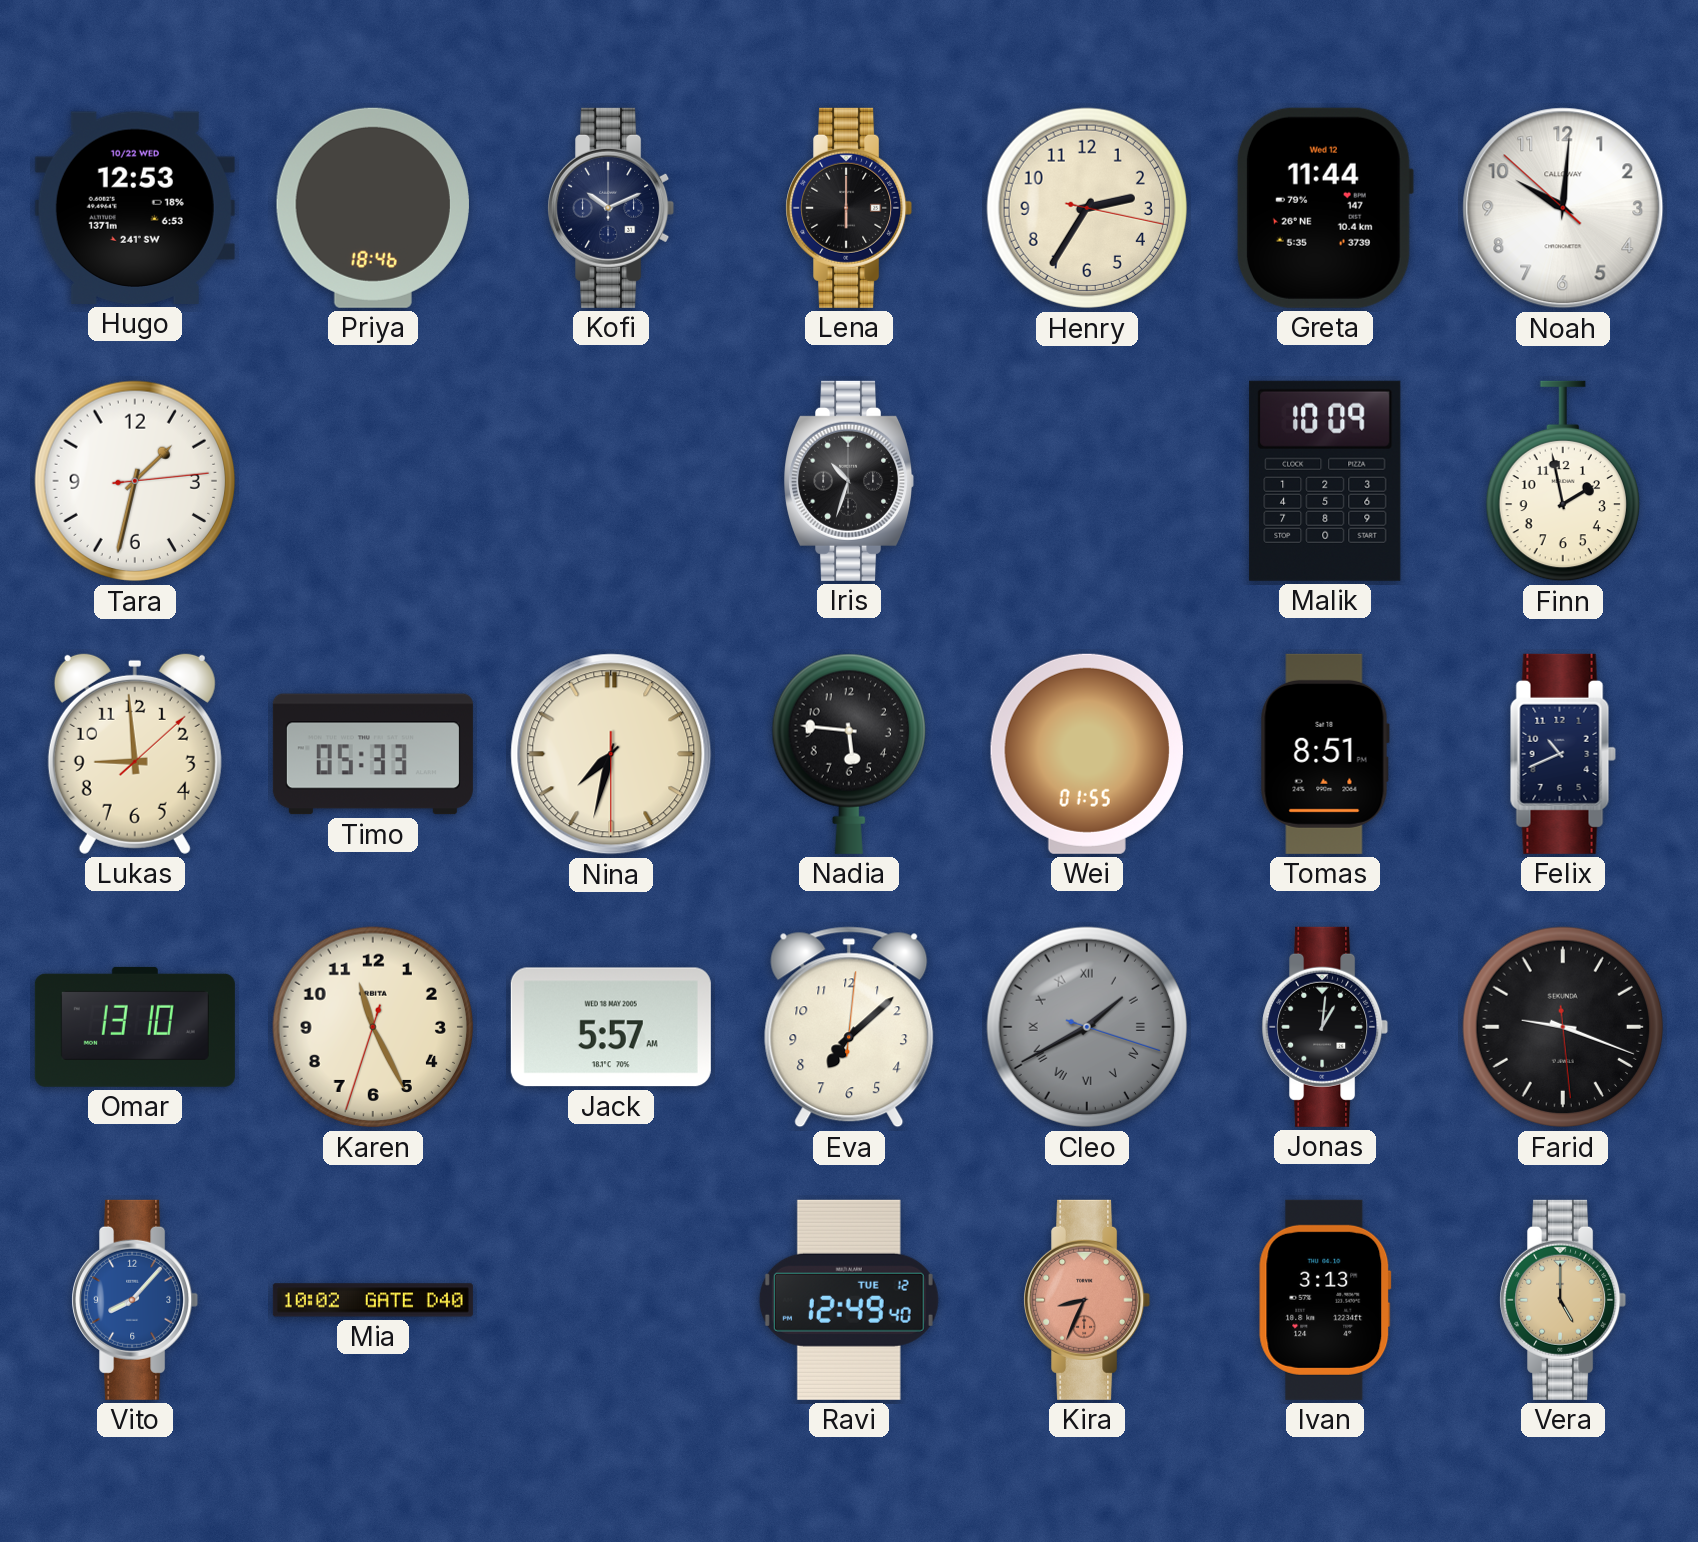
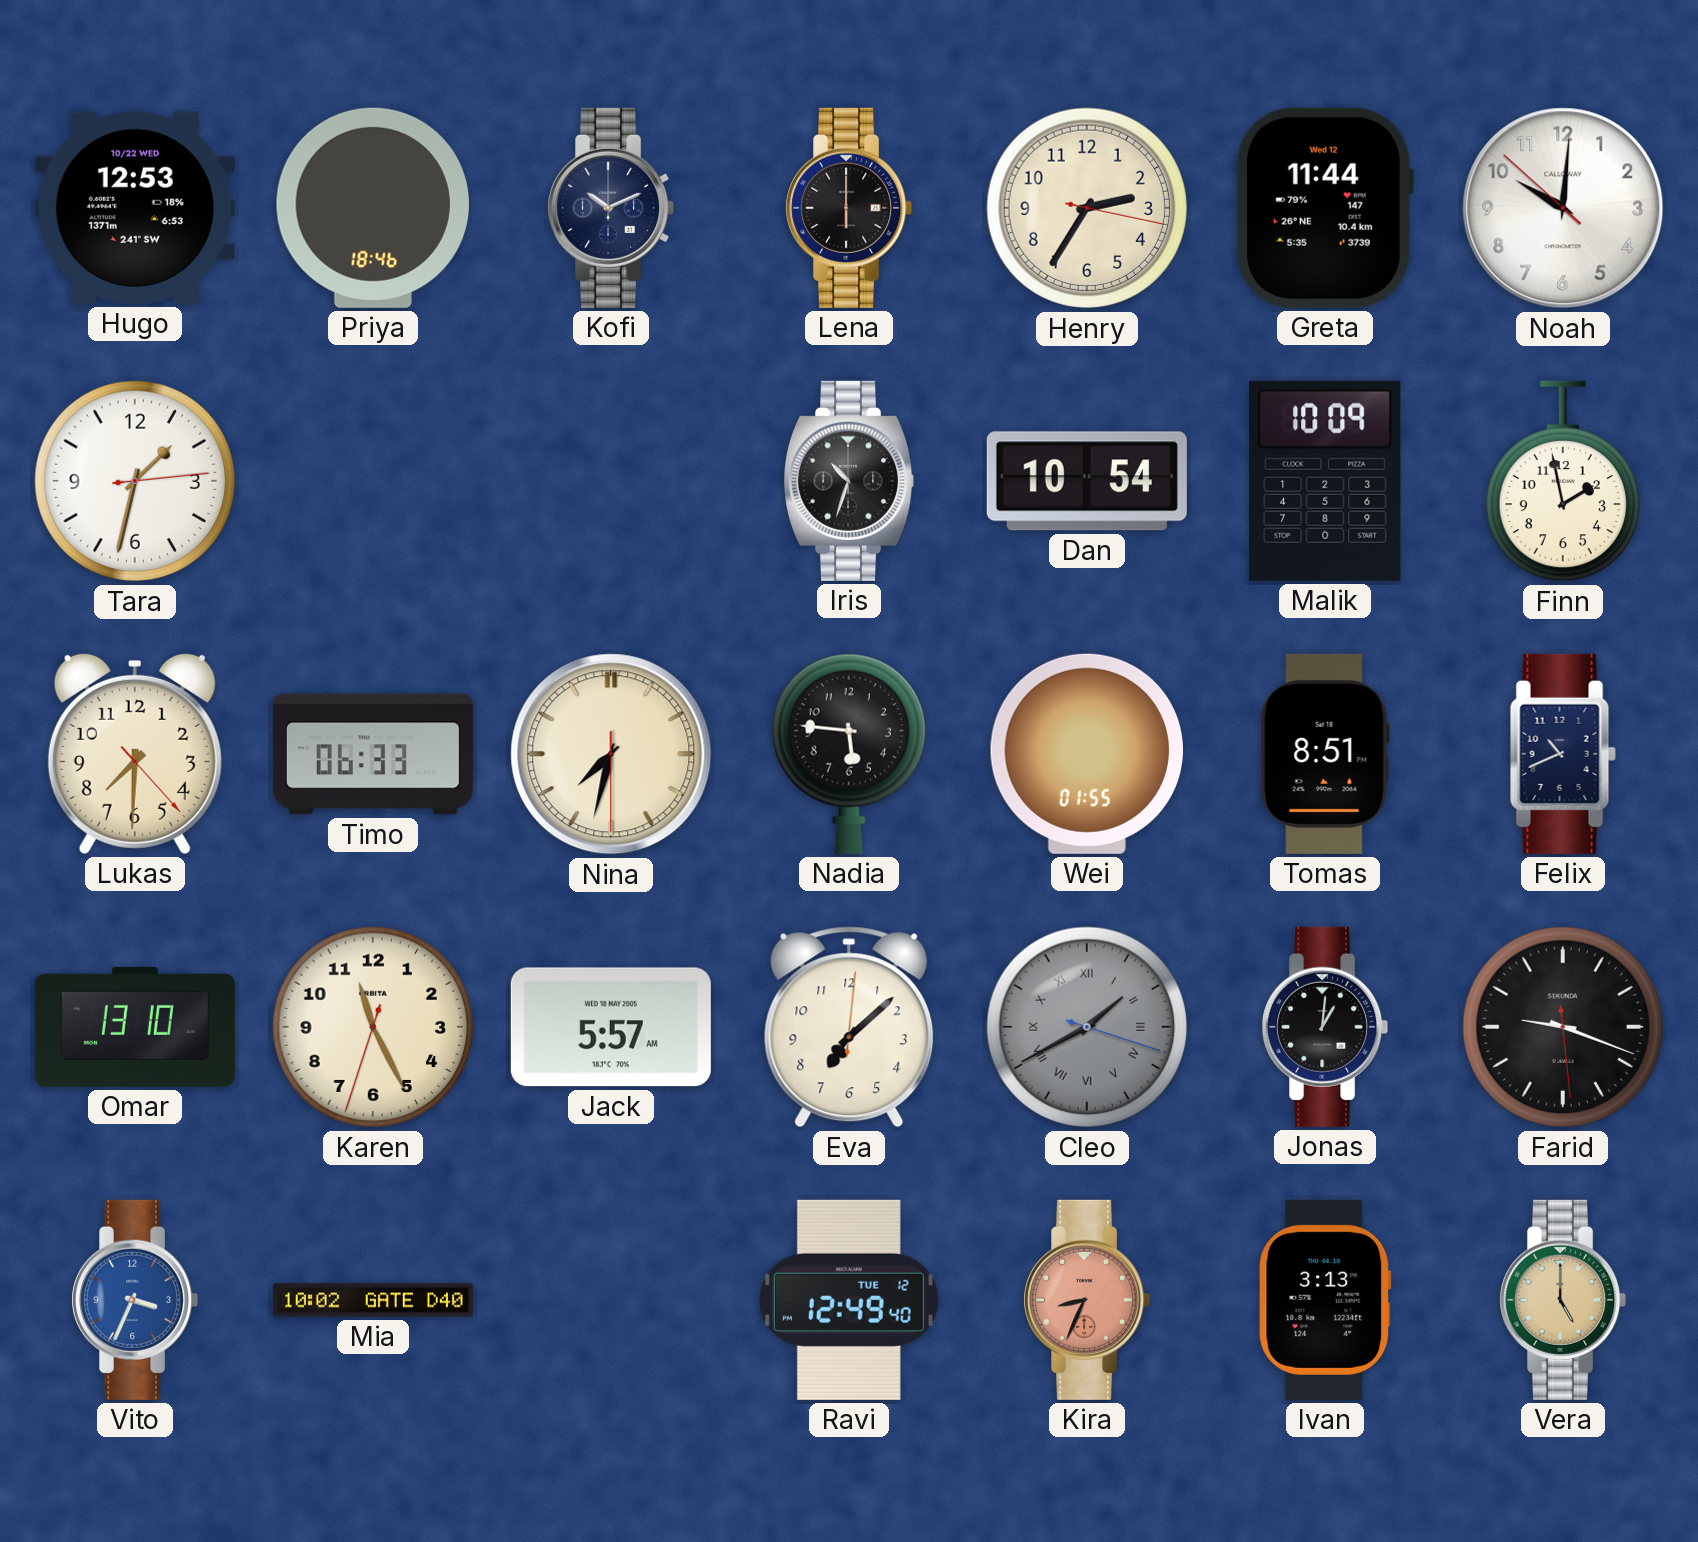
Dan: none -> 10:54
Lukas: 8:59 -> 7:30
Timo: 05:33 -> 06:33
Vito: 8:07 -> 3:34
